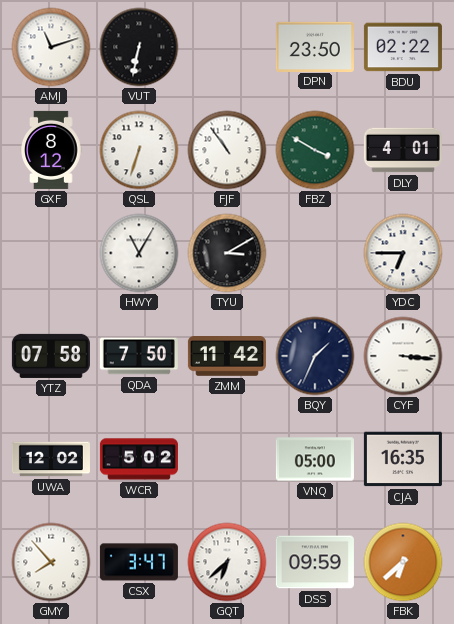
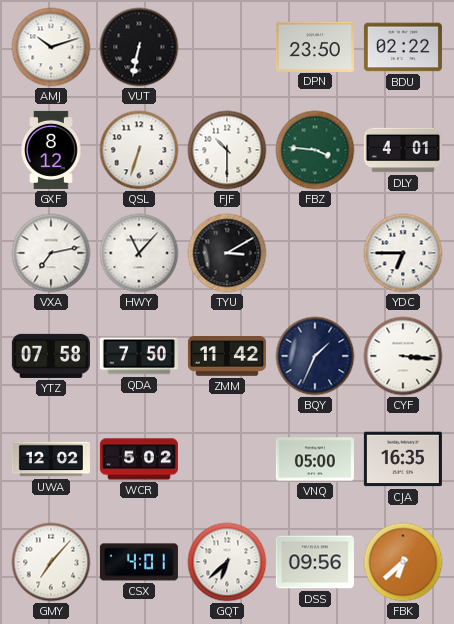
AMJ: 11:12 -> 10:12
FJF: 10:54 -> 10:30
FBZ: 3:50 -> 3:46
VXA: none -> 7:13
HWY: 11:05 -> 11:07
GMY: 7:53 -> 7:07
CSX: 3:47 -> 4:01
DSS: 09:59 -> 09:56
